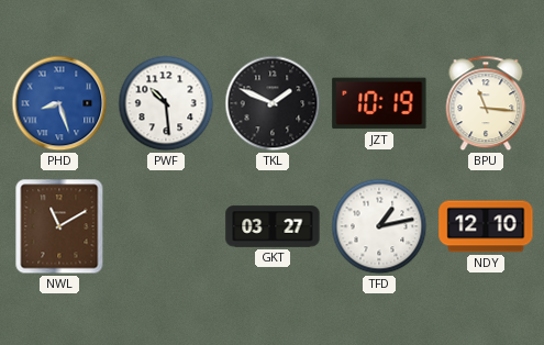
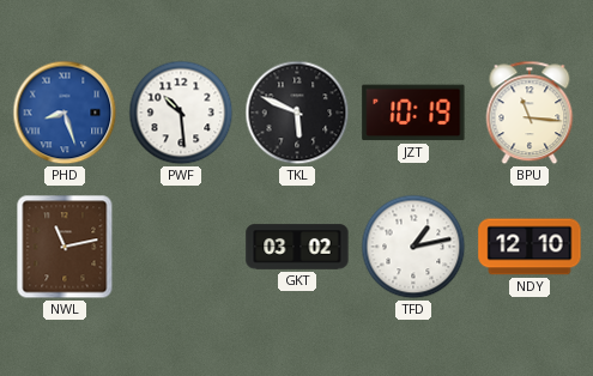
TKL: 1:49 -> 5:49
NWL: 11:10 -> 11:13
GKT: 03:27 -> 03:02
